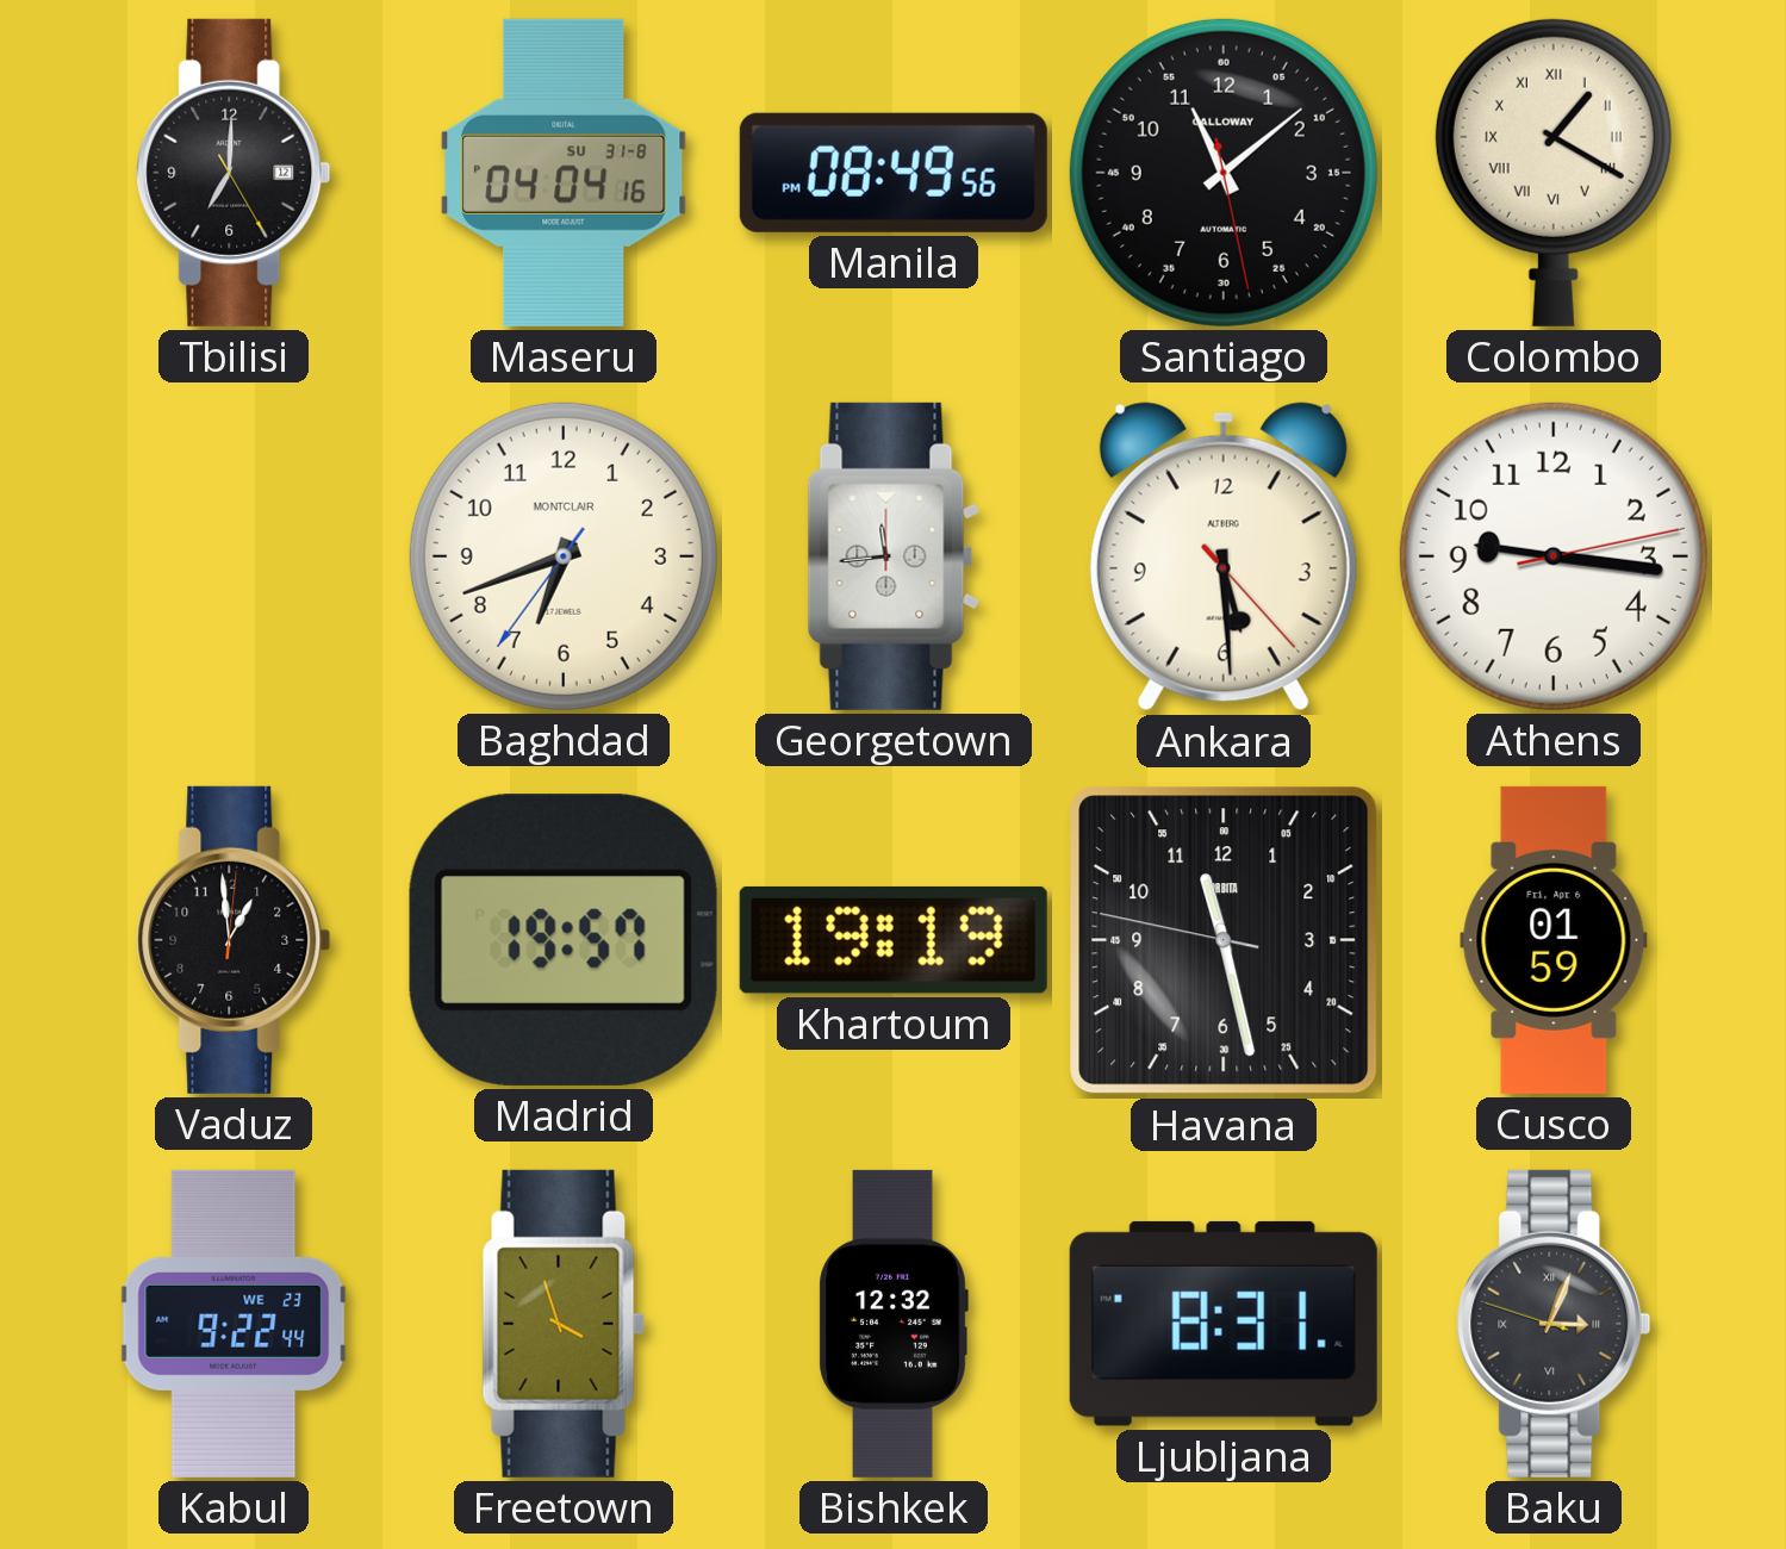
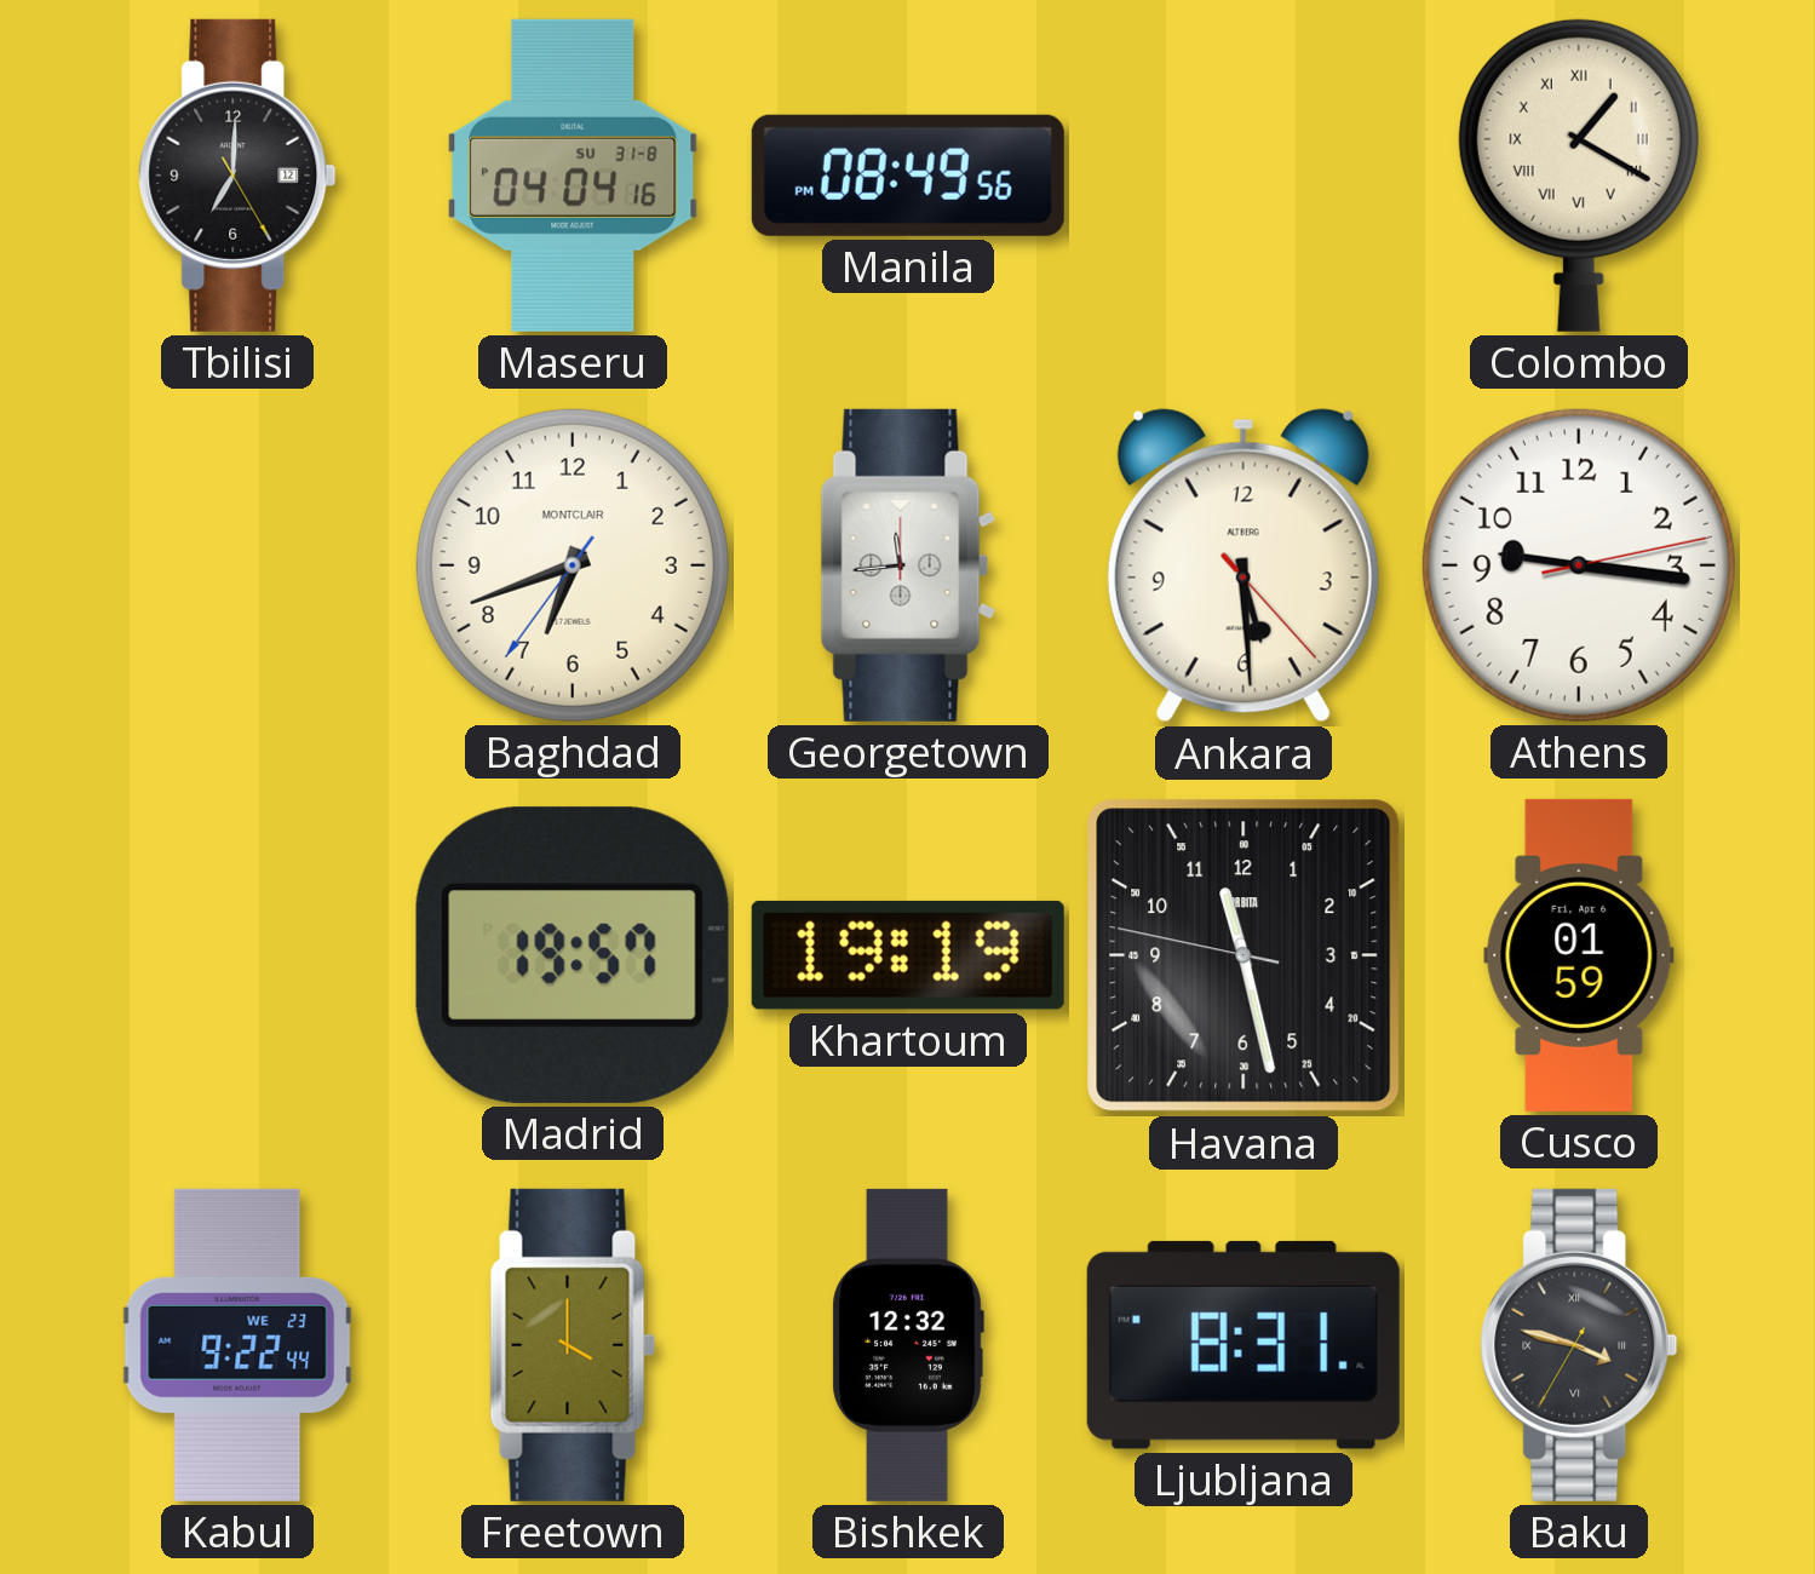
Santiago: 11:08 -> none
Vaduz: 12:59 -> none
Freetown: 3:57 -> 4:00
Baku: 3:03 -> 3:47
